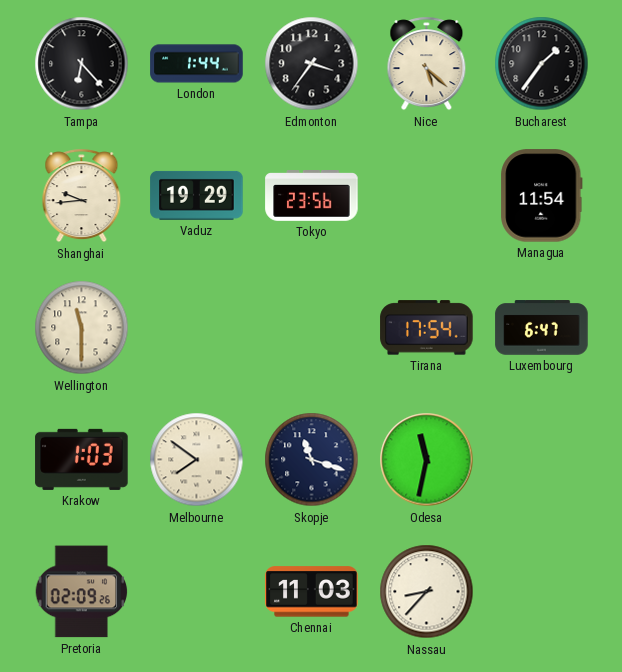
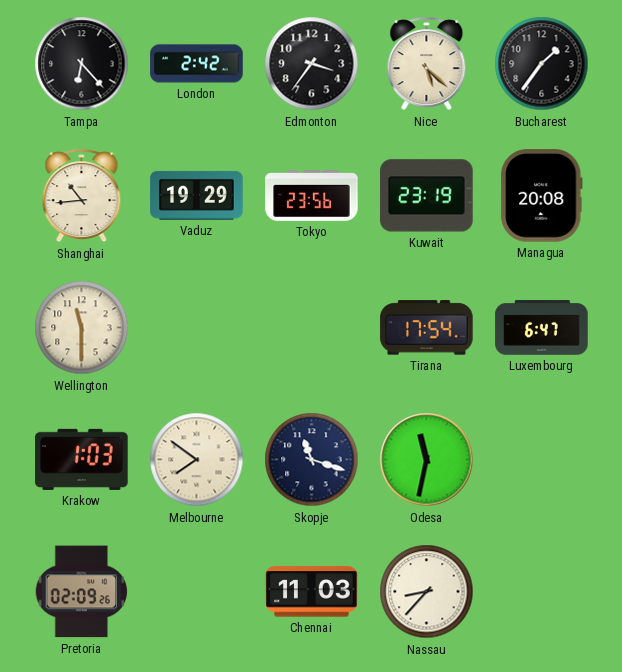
London: 1:44 -> 2:42
Shanghai: 9:44 -> 10:44
Kuwait: none -> 23:19
Managua: 11:54 -> 20:08
